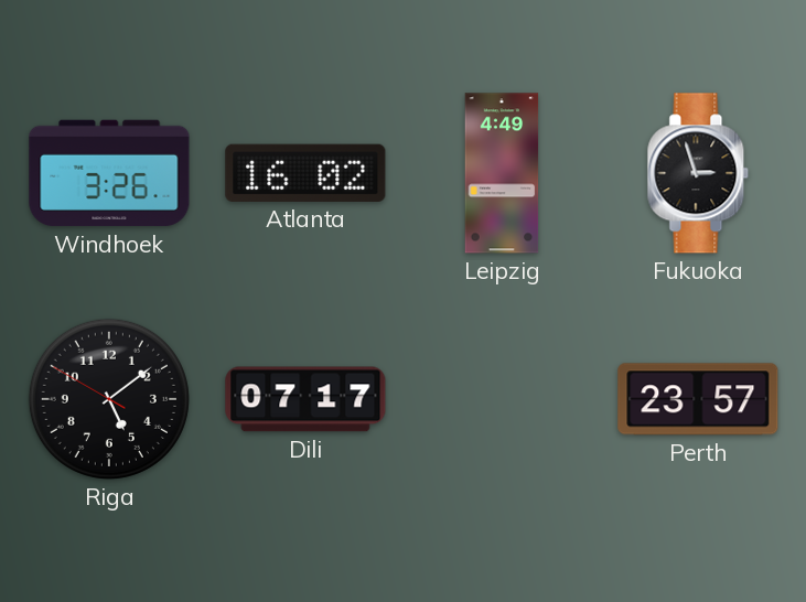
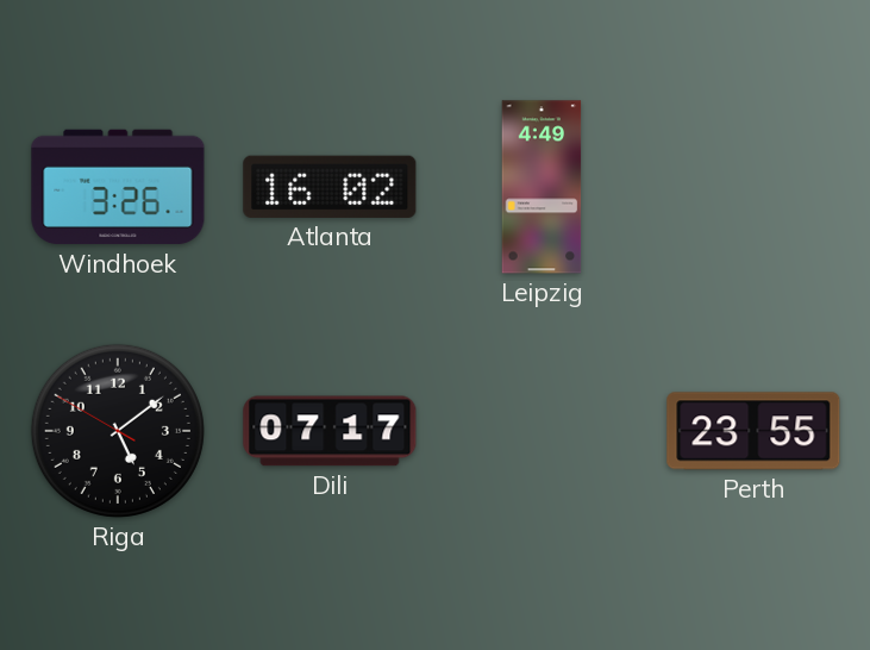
Fukuoka: 2:57 -> none
Perth: 23:57 -> 23:55
